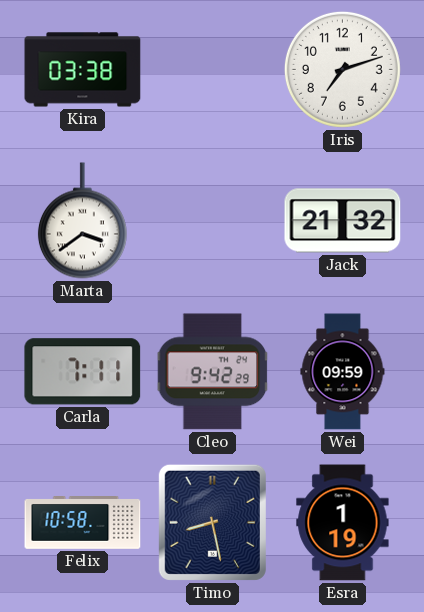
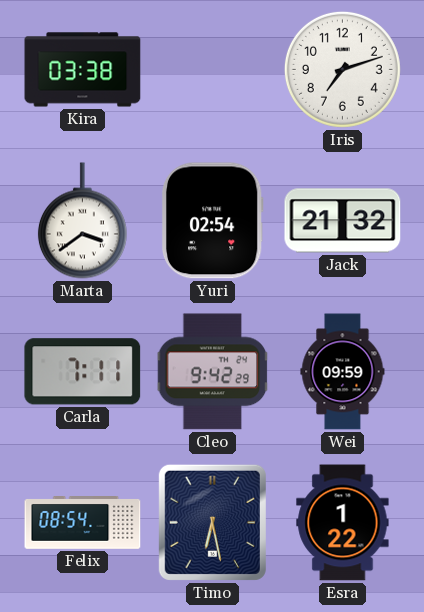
Yuri: none -> 02:54
Felix: 10:58 -> 08:54
Timo: 8:28 -> 6:28
Esra: 1:19 -> 1:22
